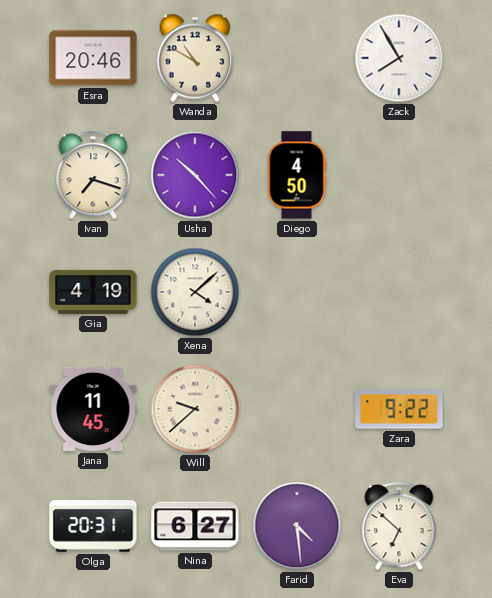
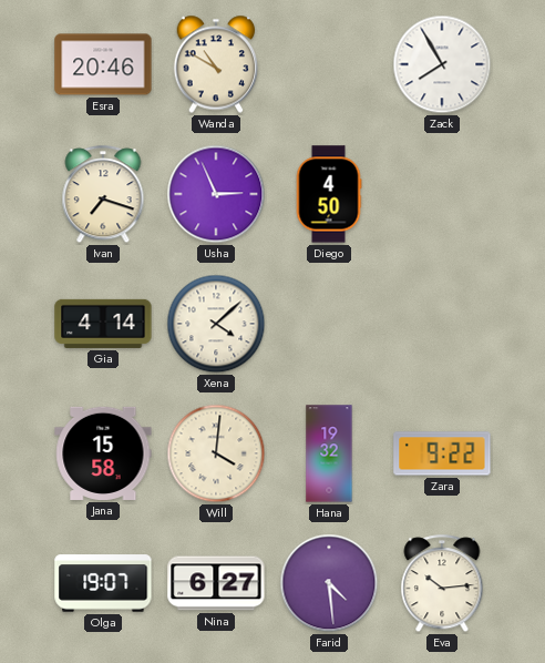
Usha: 10:23 -> 2:56
Gia: 4:19 -> 4:14
Jana: 11:45 -> 15:58
Will: 9:38 -> 4:01
Hana: none -> 19:32
Olga: 20:31 -> 19:07
Eva: 6:52 -> 10:14
